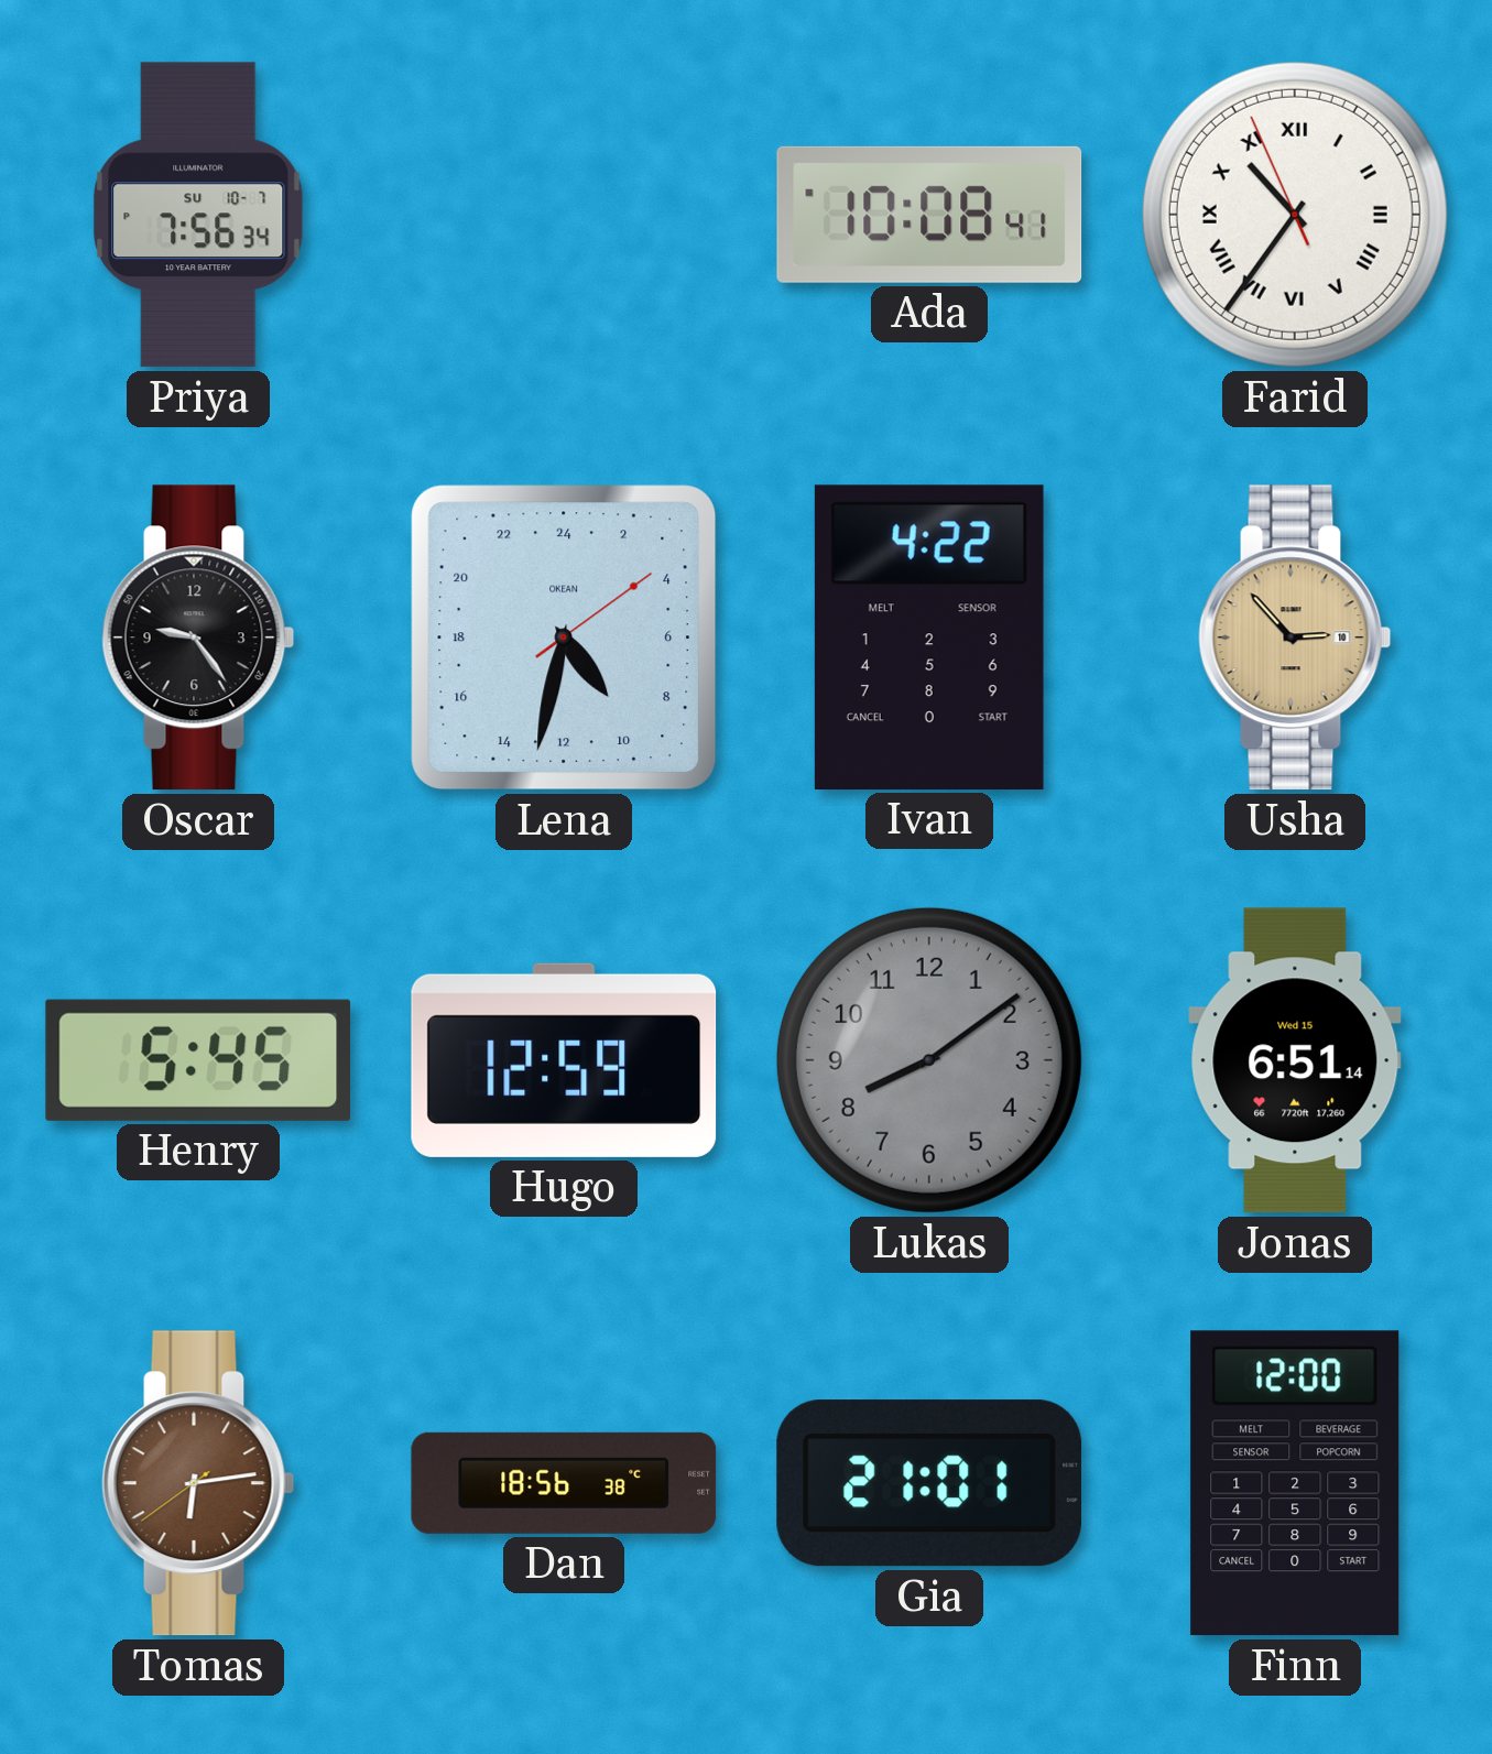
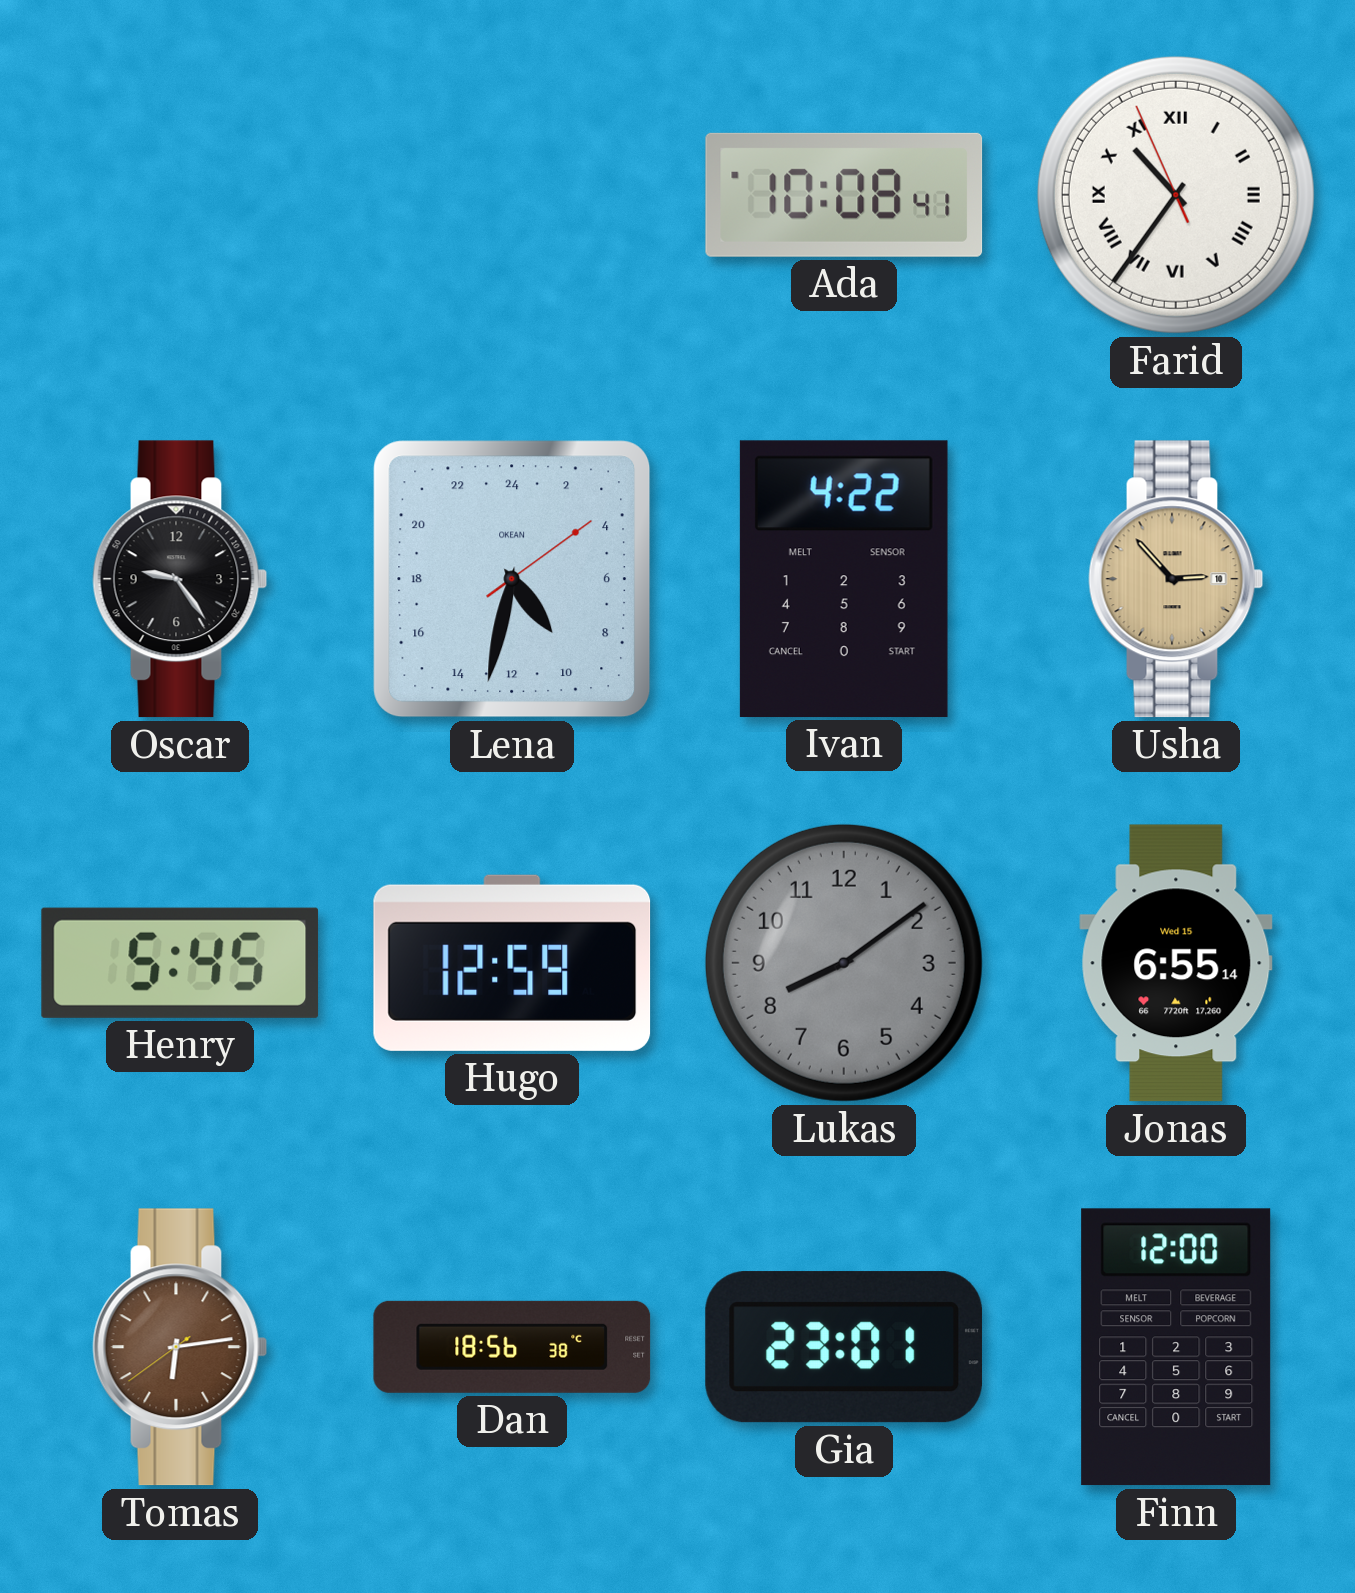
Priya: 7:56 -> none
Jonas: 6:51 -> 6:55
Gia: 21:01 -> 23:01
